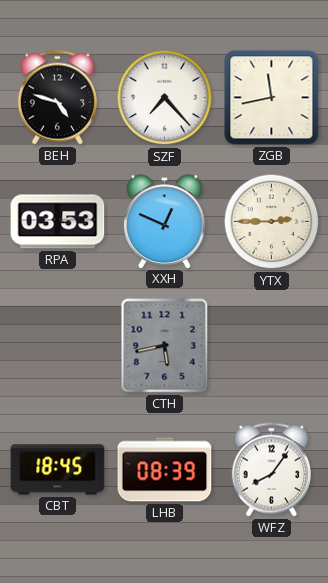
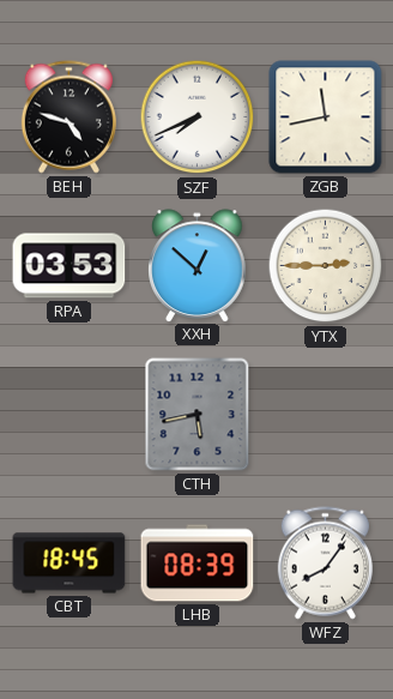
SZF: 7:23 -> 7:41
XXH: 12:49 -> 12:52
